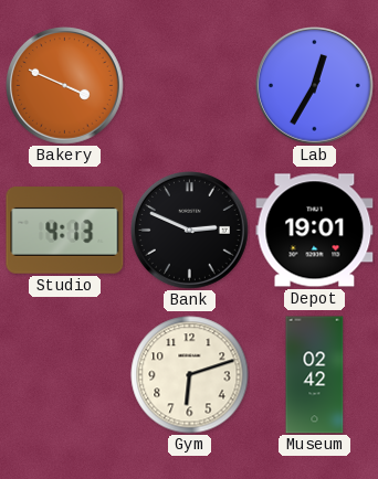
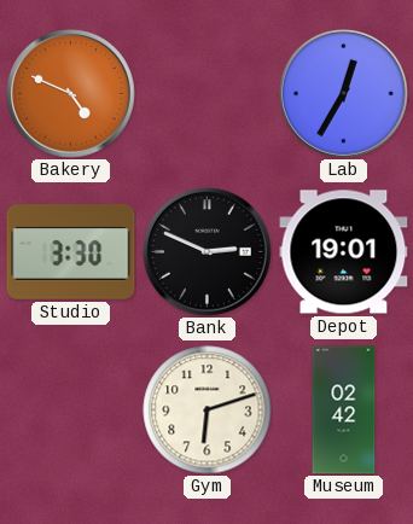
Bakery: 3:49 -> 4:49
Studio: 4:13 -> 3:30
